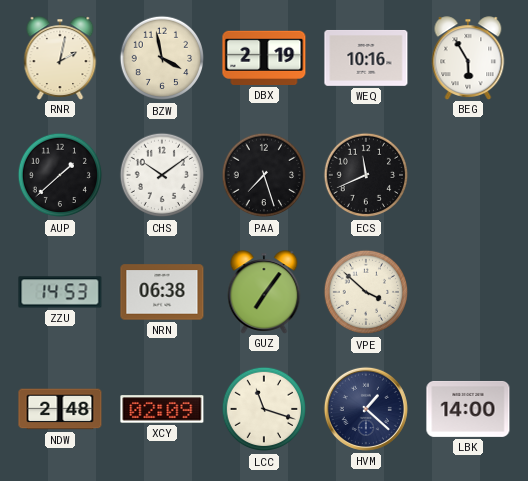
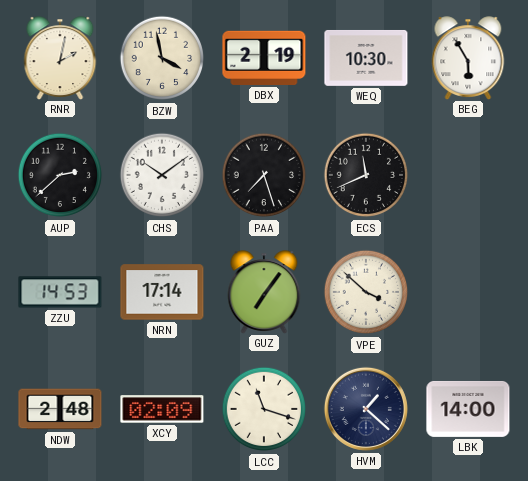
WEQ: 10:16 -> 10:30
AUP: 1:38 -> 2:38
NRN: 06:38 -> 17:14
